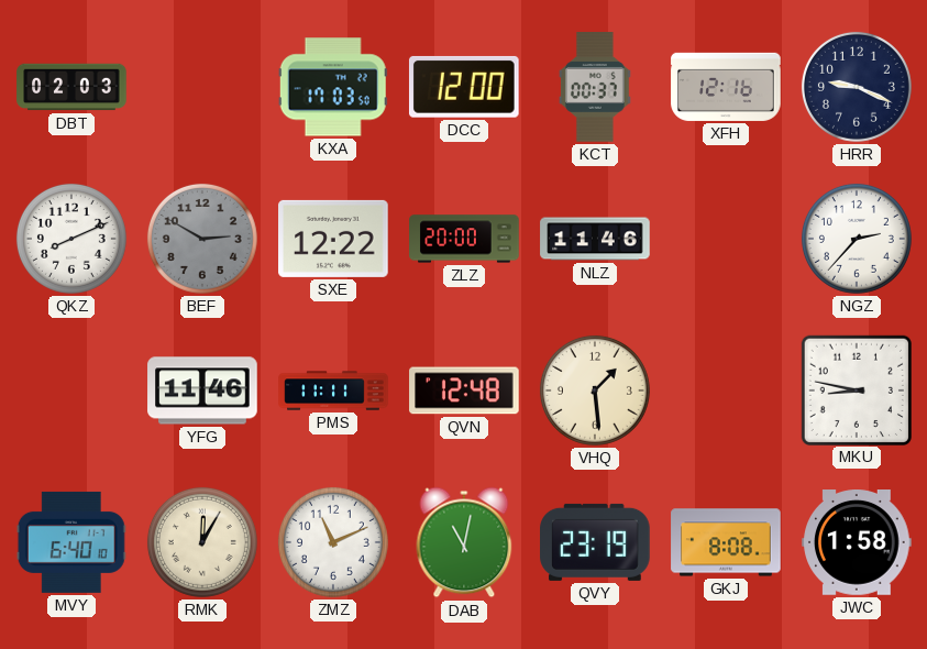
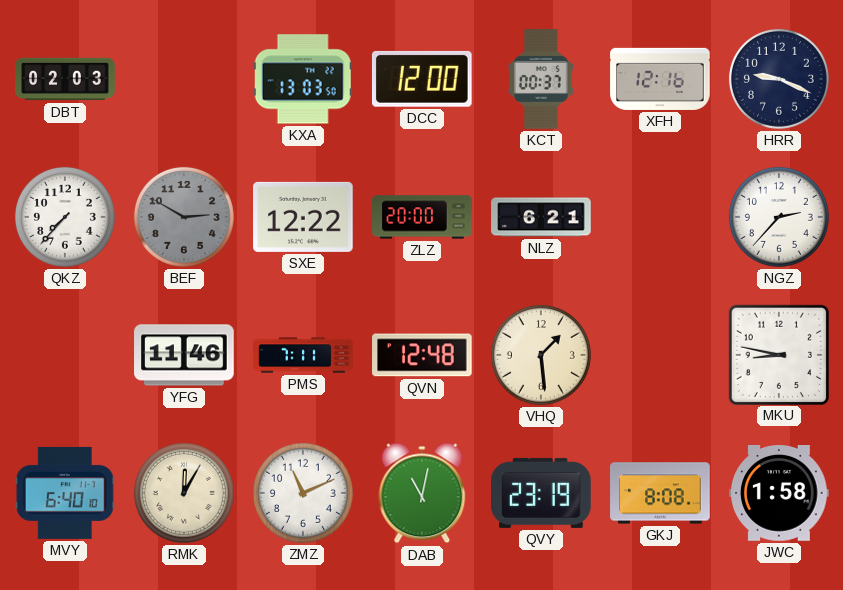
KXA: 17:03 -> 13:03
QKZ: 8:11 -> 7:37
NLZ: 11:46 -> 6:21
PMS: 11:11 -> 7:11
